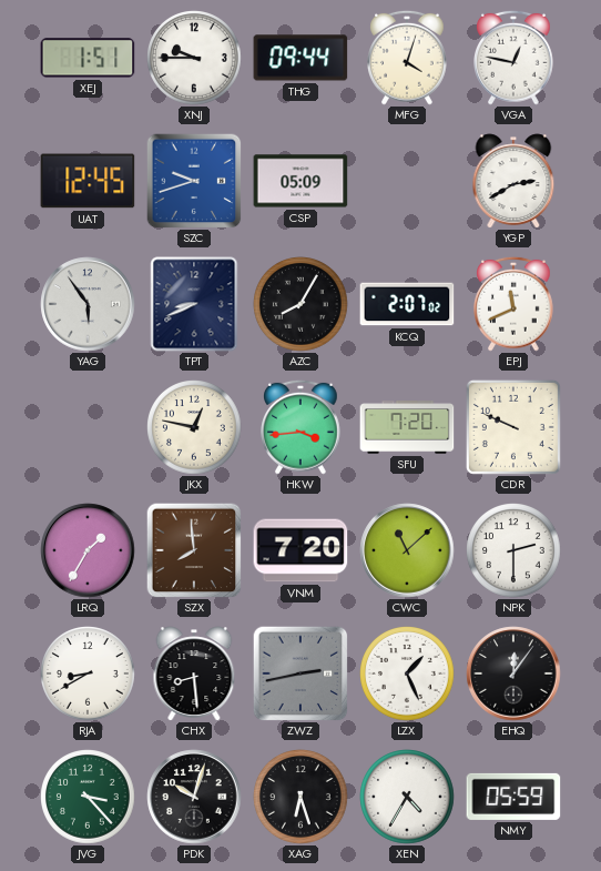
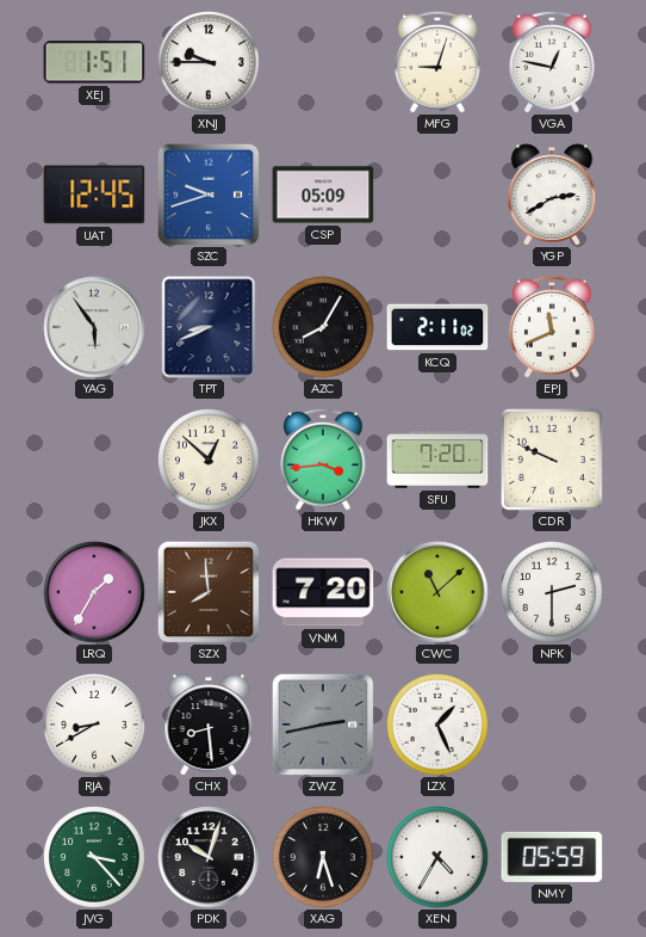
THG: 09:44 -> none
MFG: 4:03 -> 9:03
KCQ: 2:07 -> 2:11
JKX: 12:47 -> 12:52
EHQ: 12:06 -> none
